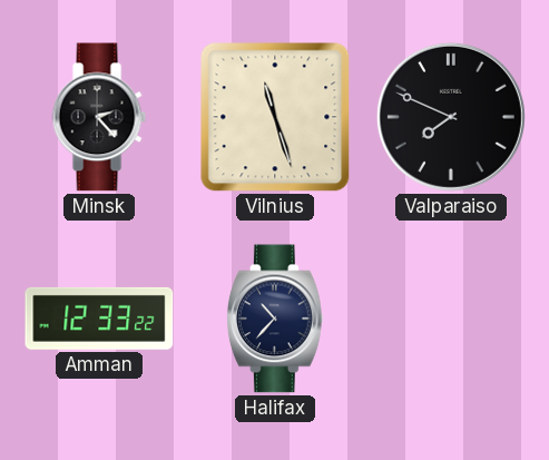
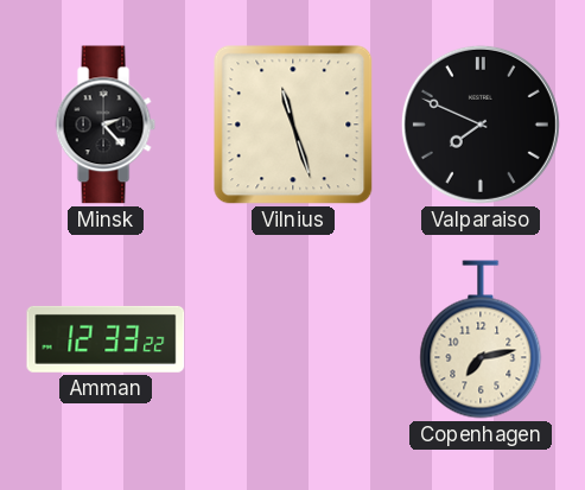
Halifax: 10:37 -> none
Copenhagen: none -> 7:13
